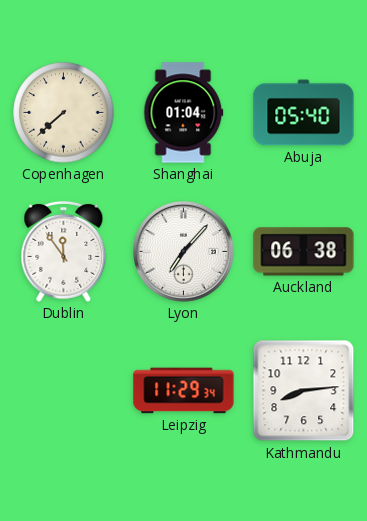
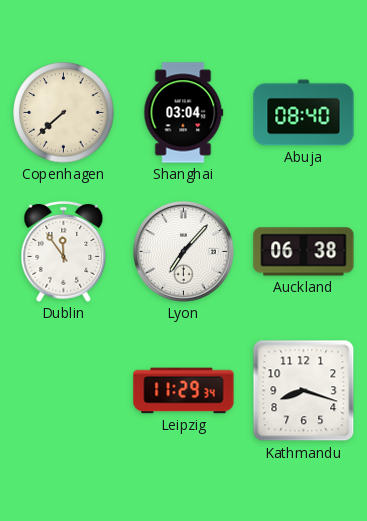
Shanghai: 01:04 -> 03:04
Abuja: 05:40 -> 08:40
Kathmandu: 8:14 -> 8:18
